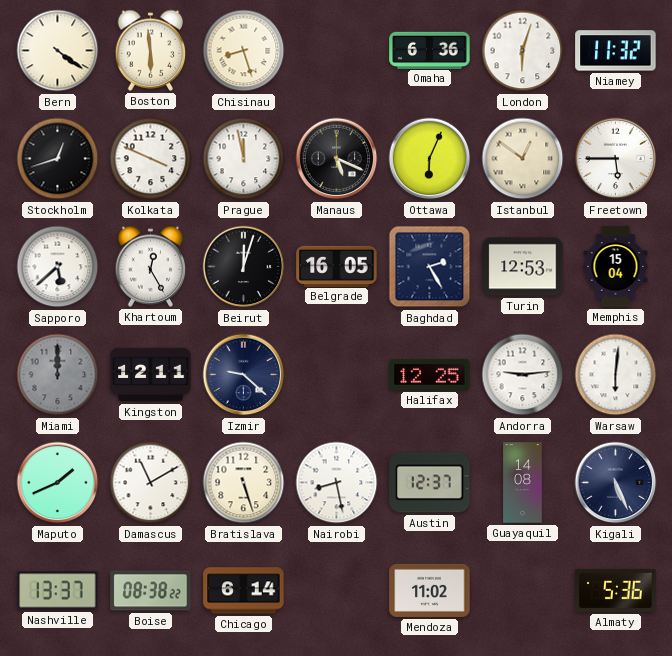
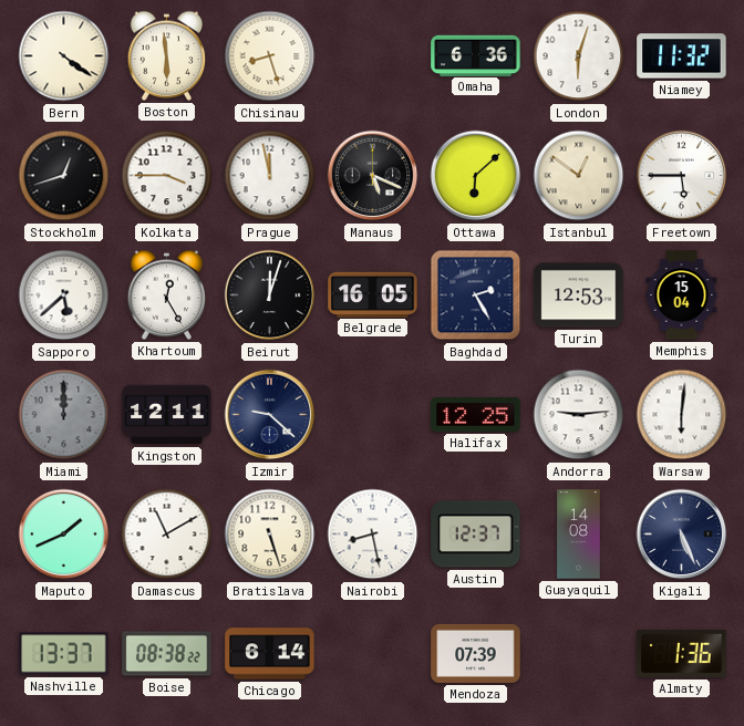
Kolkata: 3:49 -> 3:45
Ottawa: 6:04 -> 6:08
Mendoza: 11:02 -> 07:39
Almaty: 5:36 -> 1:36
